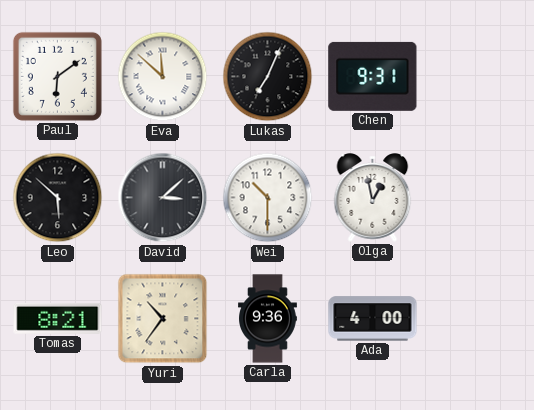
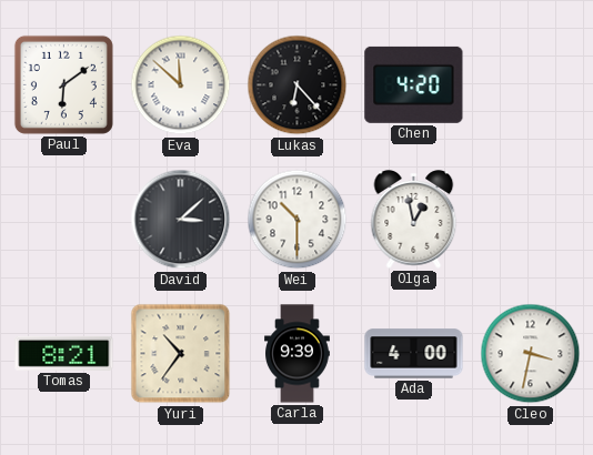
Lukas: 7:04 -> 6:23
Chen: 9:31 -> 4:20
Leo: 5:52 -> none
Carla: 9:36 -> 9:39
Cleo: none -> 3:32
